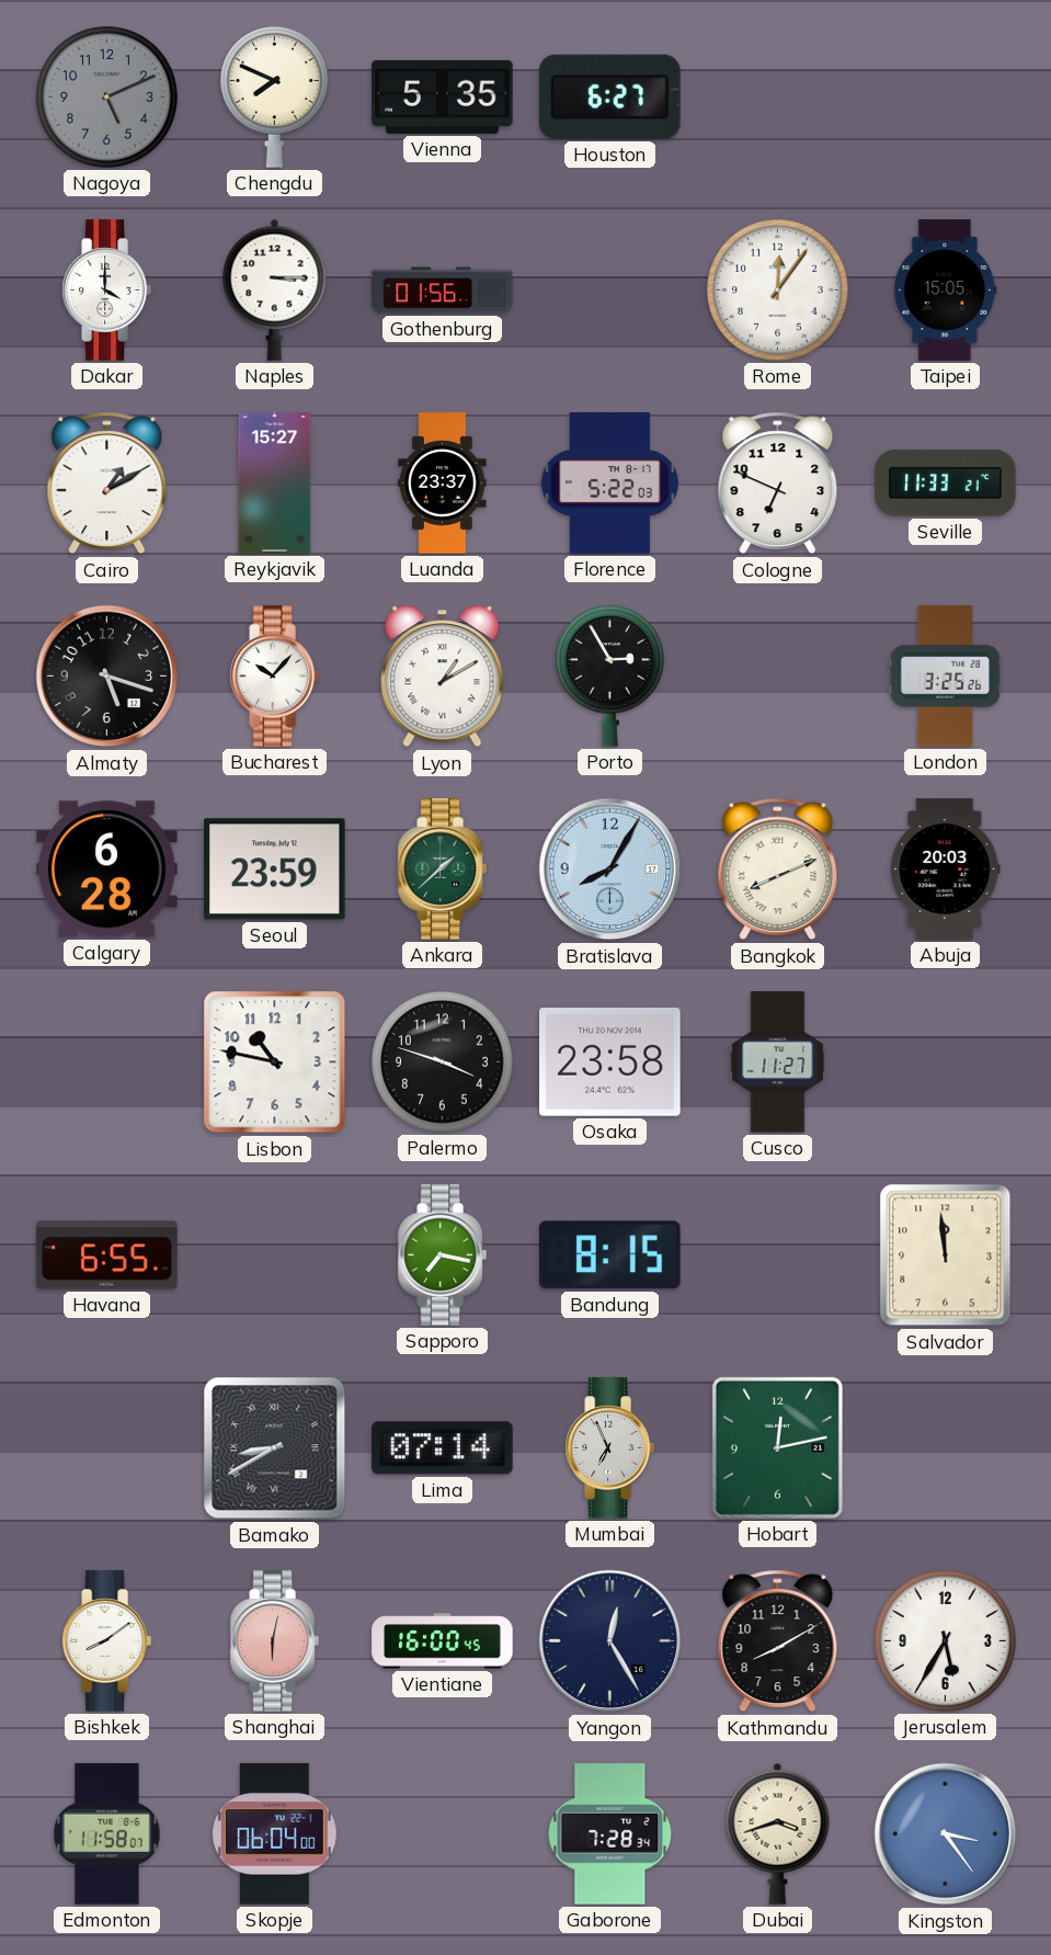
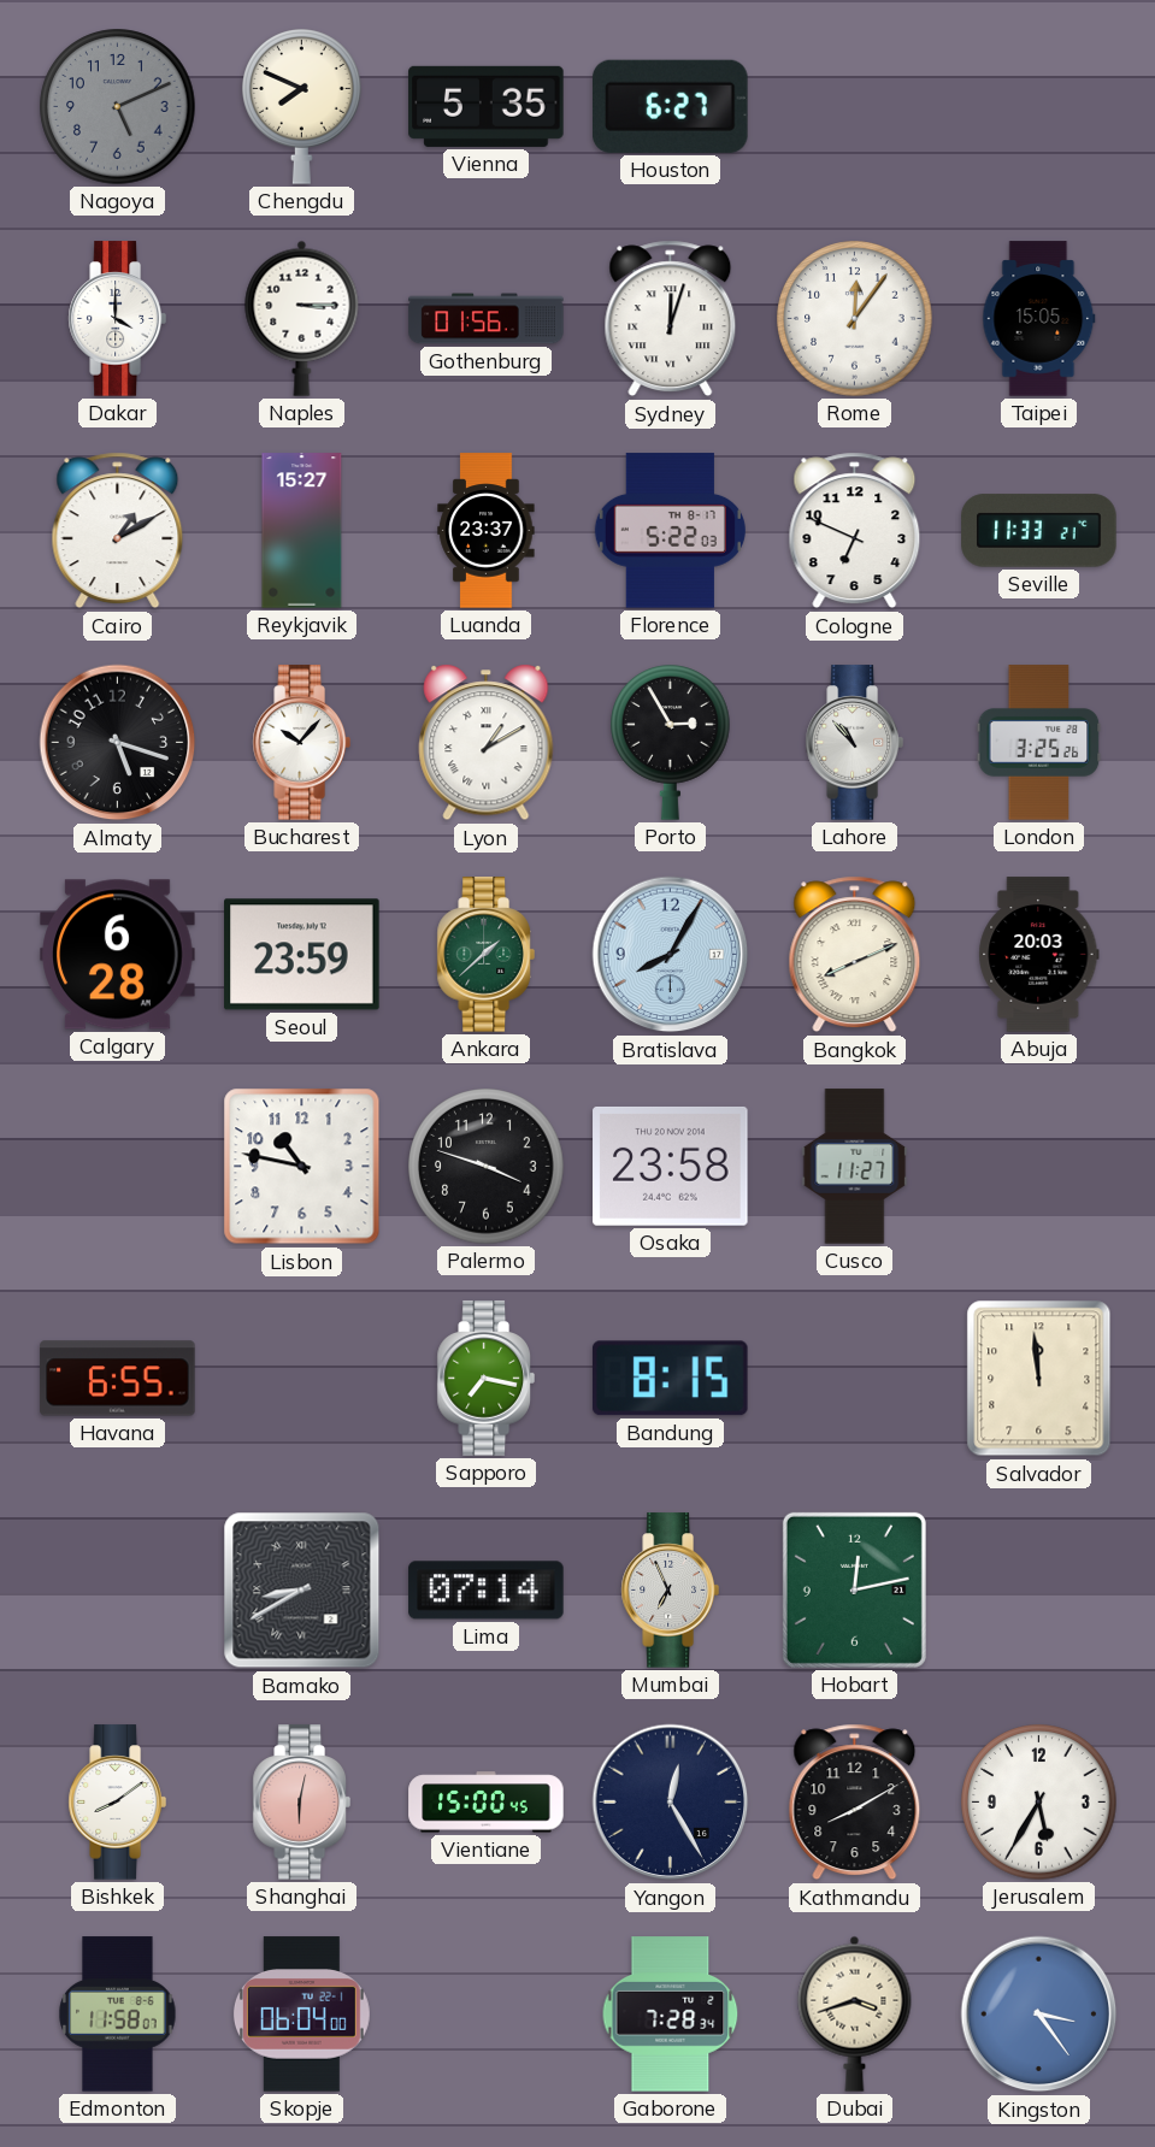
Sydney: none -> 12:03
Lahore: none -> 10:53
Vientiane: 16:00 -> 15:00
